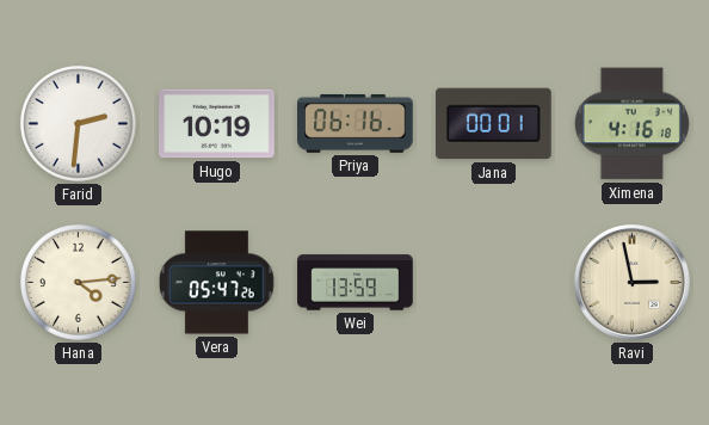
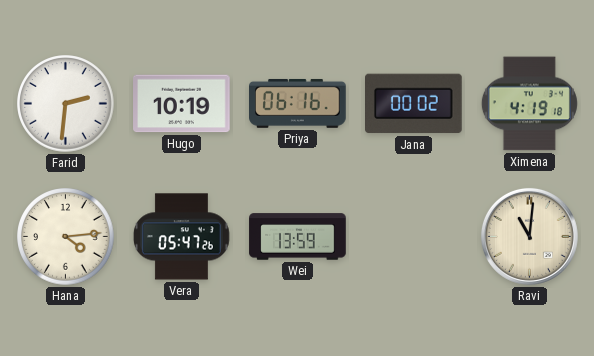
Jana: 00:01 -> 00:02
Ximena: 4:16 -> 4:19
Ravi: 2:58 -> 11:01
